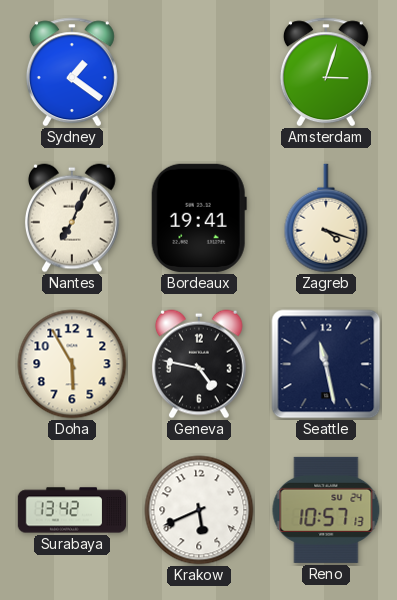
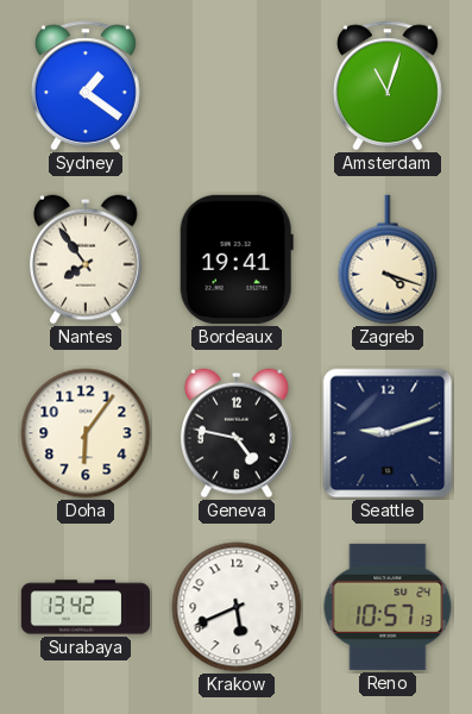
Amsterdam: 3:03 -> 11:03
Nantes: 7:04 -> 7:54
Doha: 5:55 -> 6:06
Seattle: 11:28 -> 9:12
